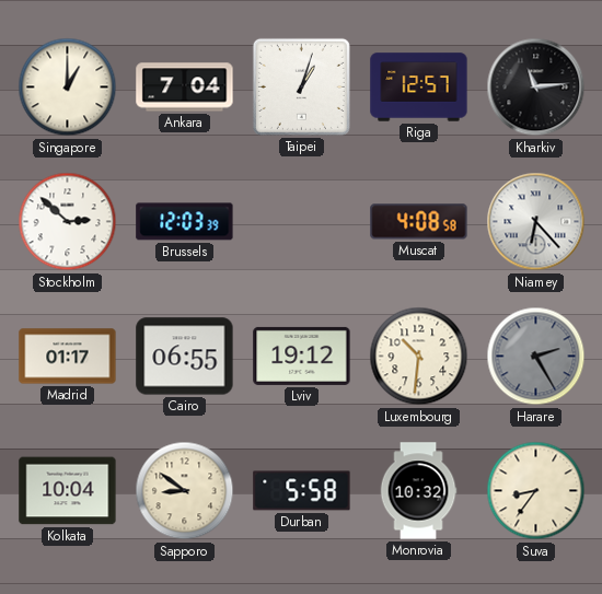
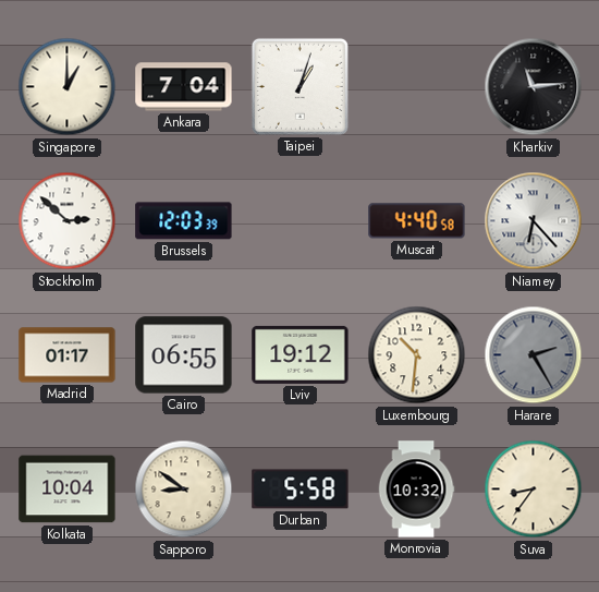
Riga: 12:57 -> none
Muscat: 4:08 -> 4:40
